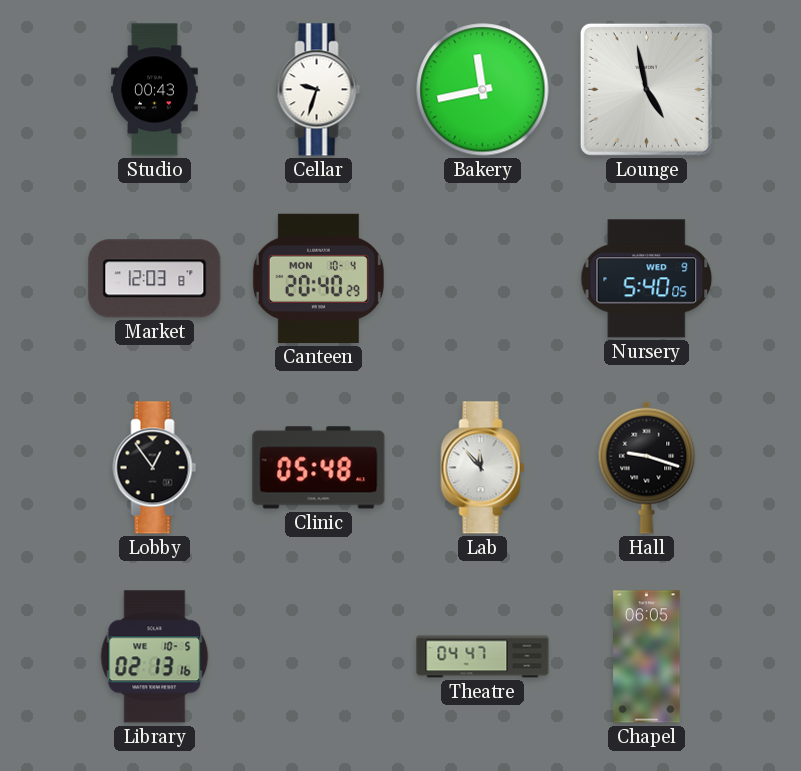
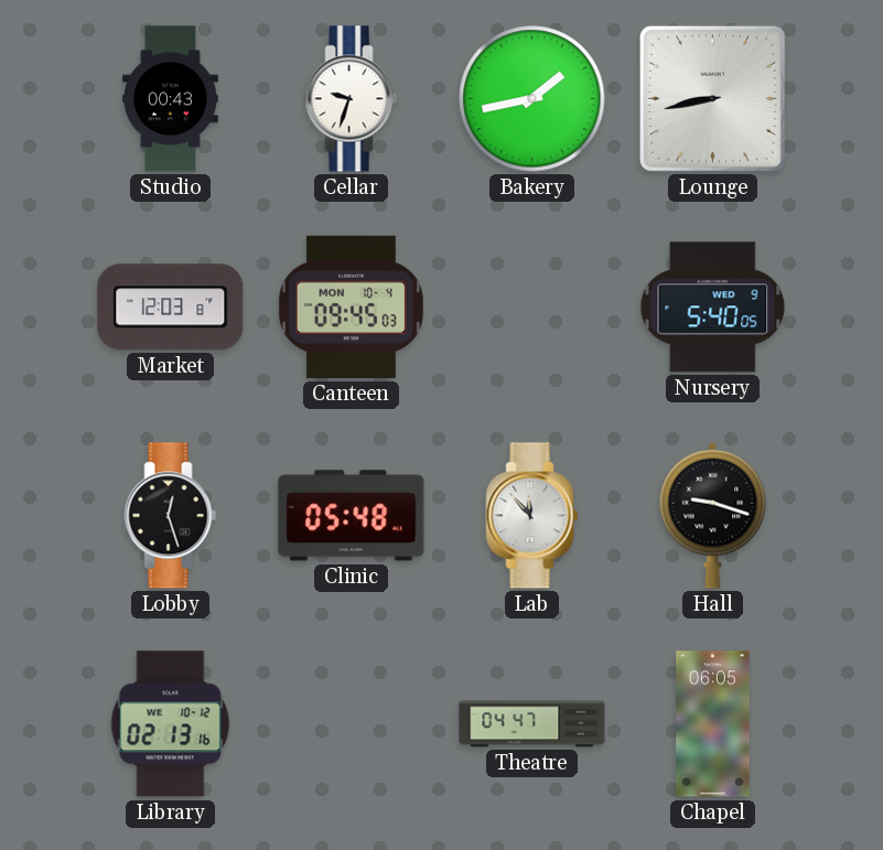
Bakery: 11:43 -> 1:43
Lounge: 4:58 -> 8:43
Canteen: 20:40 -> 09:45
Lobby: 12:54 -> 12:27
Library date: WE 10-5 -> WE 10-12
